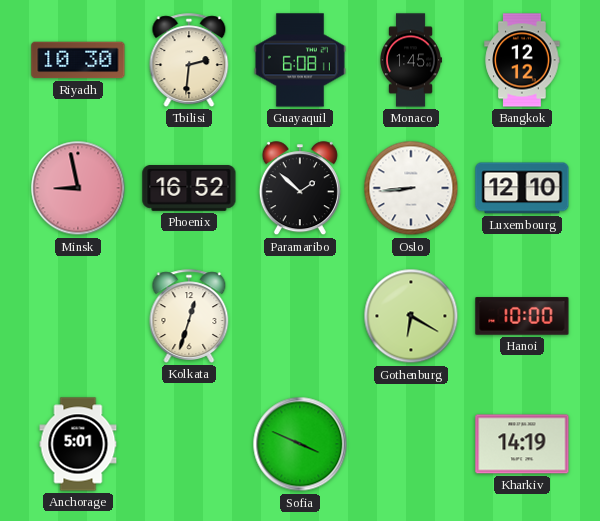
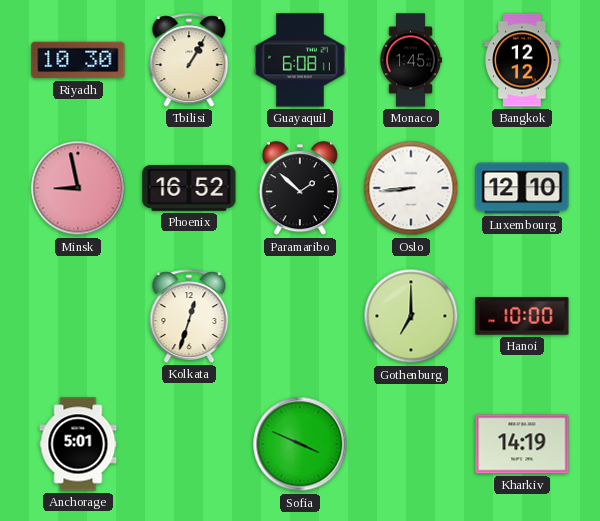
Tbilisi: 2:31 -> 1:05
Gothenburg: 6:20 -> 7:00
